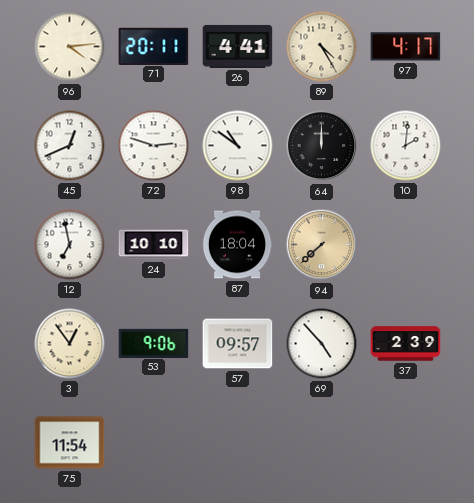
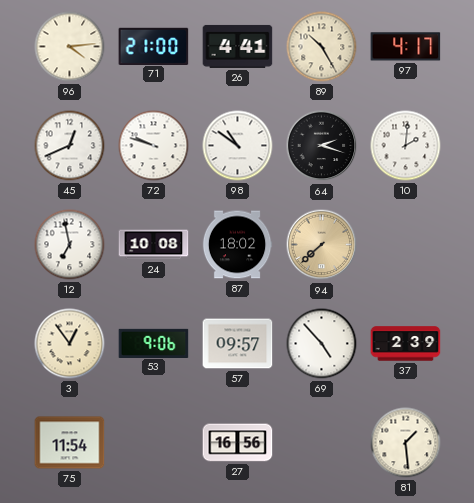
71: 20:11 -> 21:00
89: 4:25 -> 10:25
72: 2:48 -> 9:48
64: 12:00 -> 2:18
24: 10:10 -> 10:08
87: 18:04 -> 18:02
27: none -> 16:56
81: none -> 1:29
